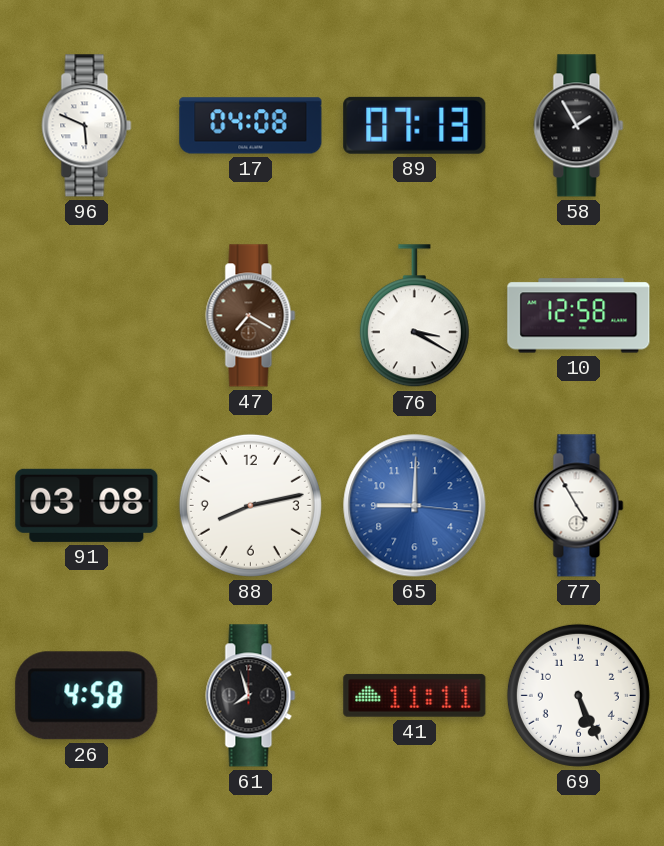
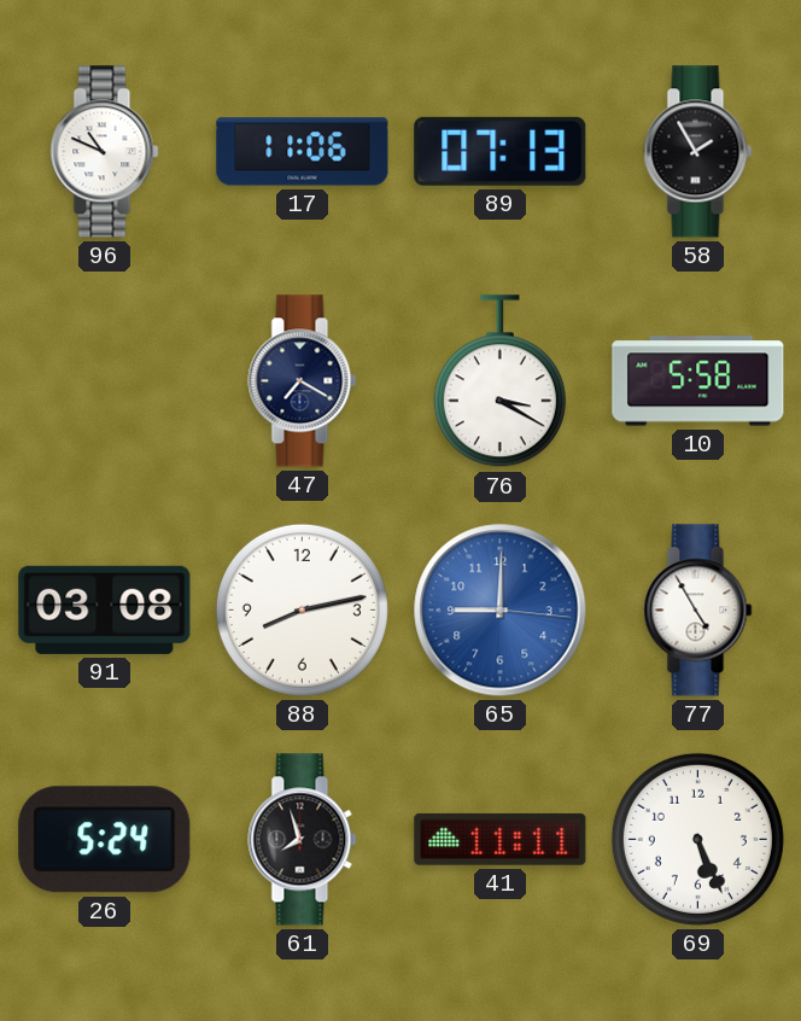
96: 5:49 -> 10:49
17: 04:08 -> 11:06
47 dial: brown -> navy
10: 12:58 -> 5:58
26: 4:58 -> 5:24
